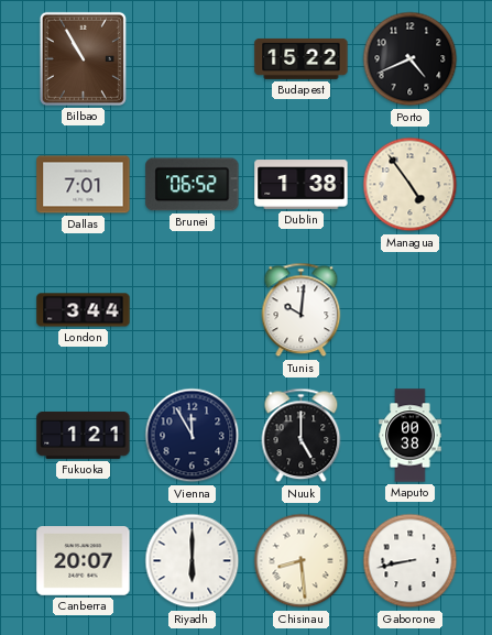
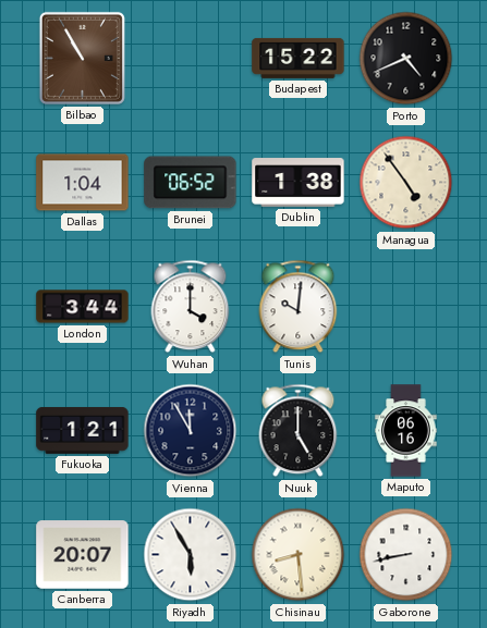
Dallas: 7:01 -> 1:04
Wuhan: none -> 4:00
Maputo: 00:38 -> 06:16
Riyadh: 6:00 -> 5:55
